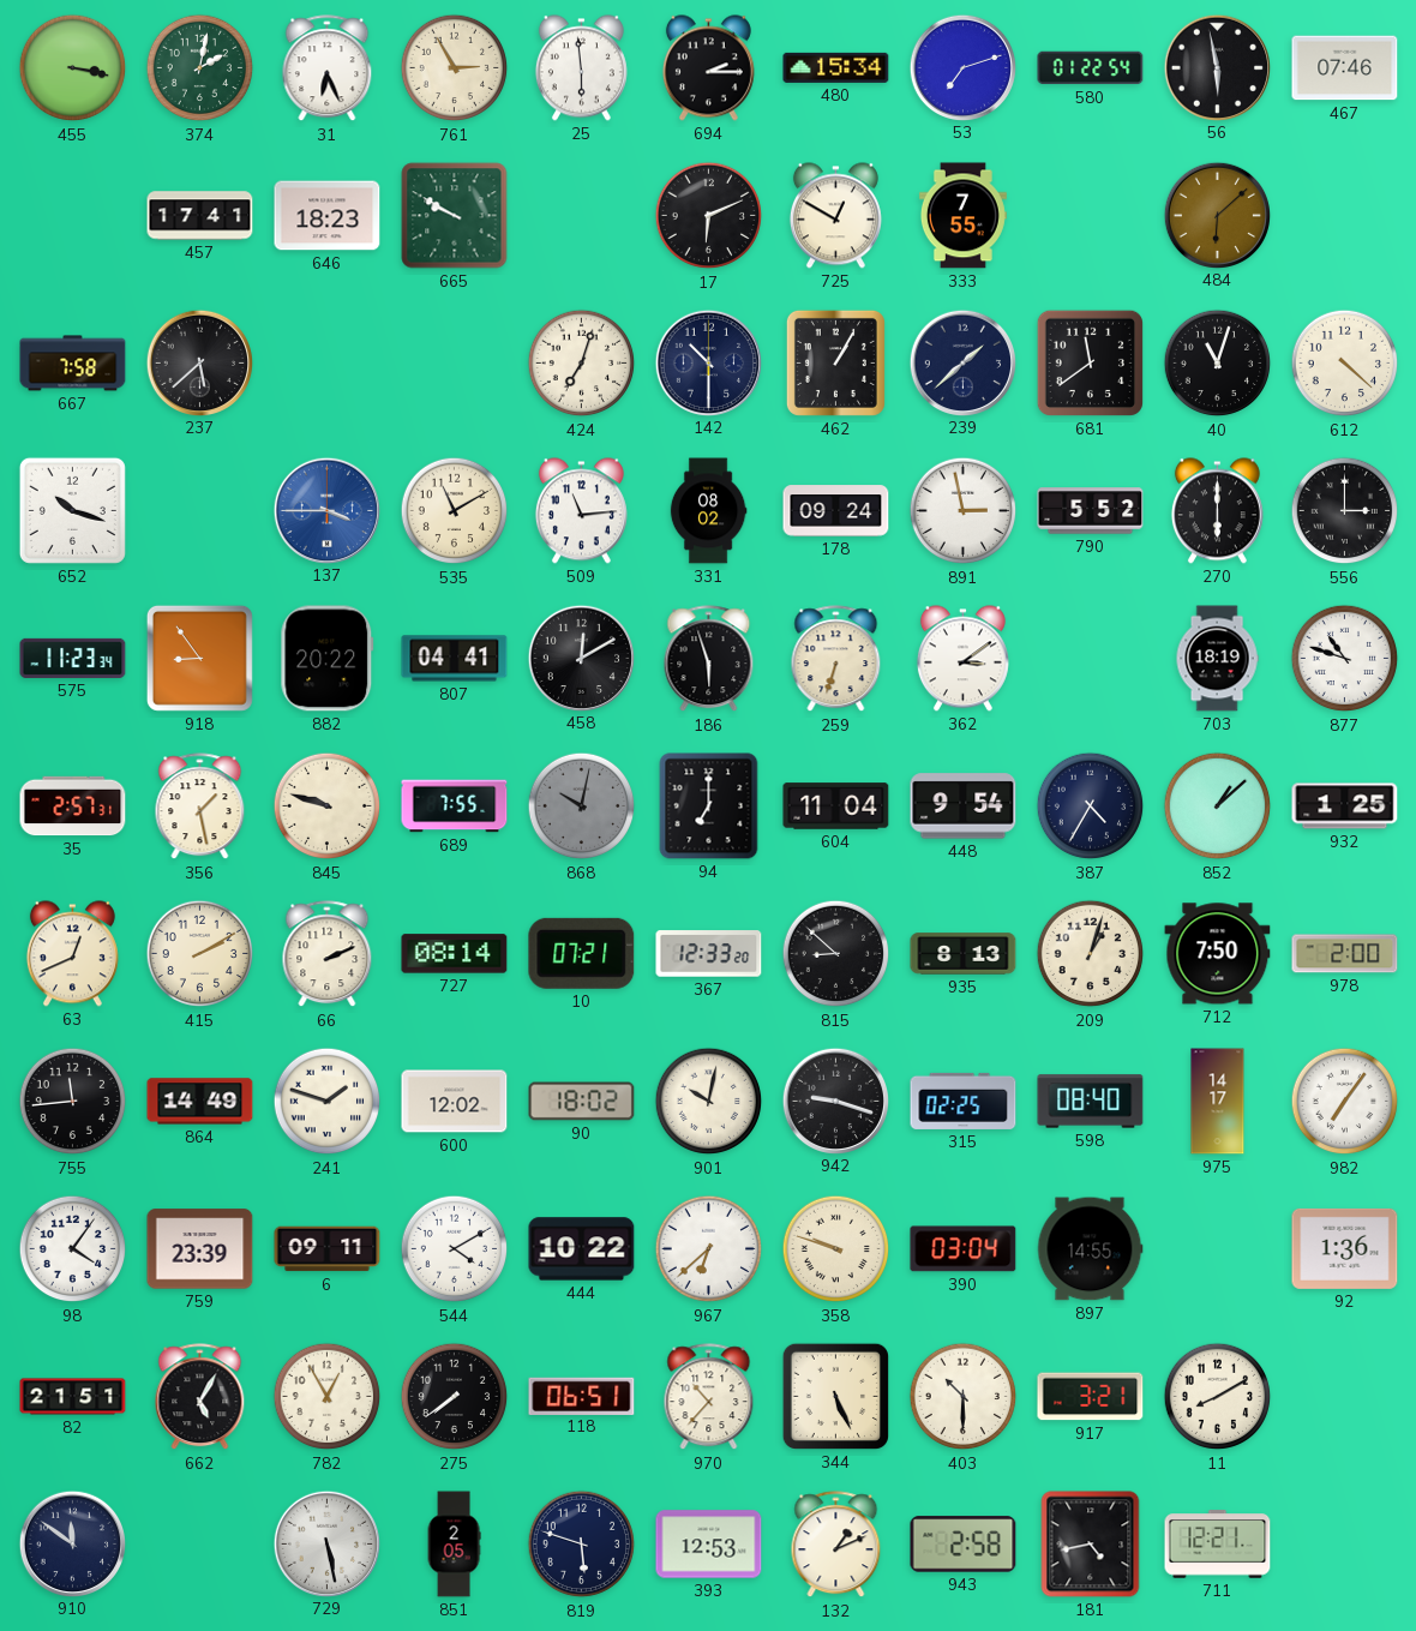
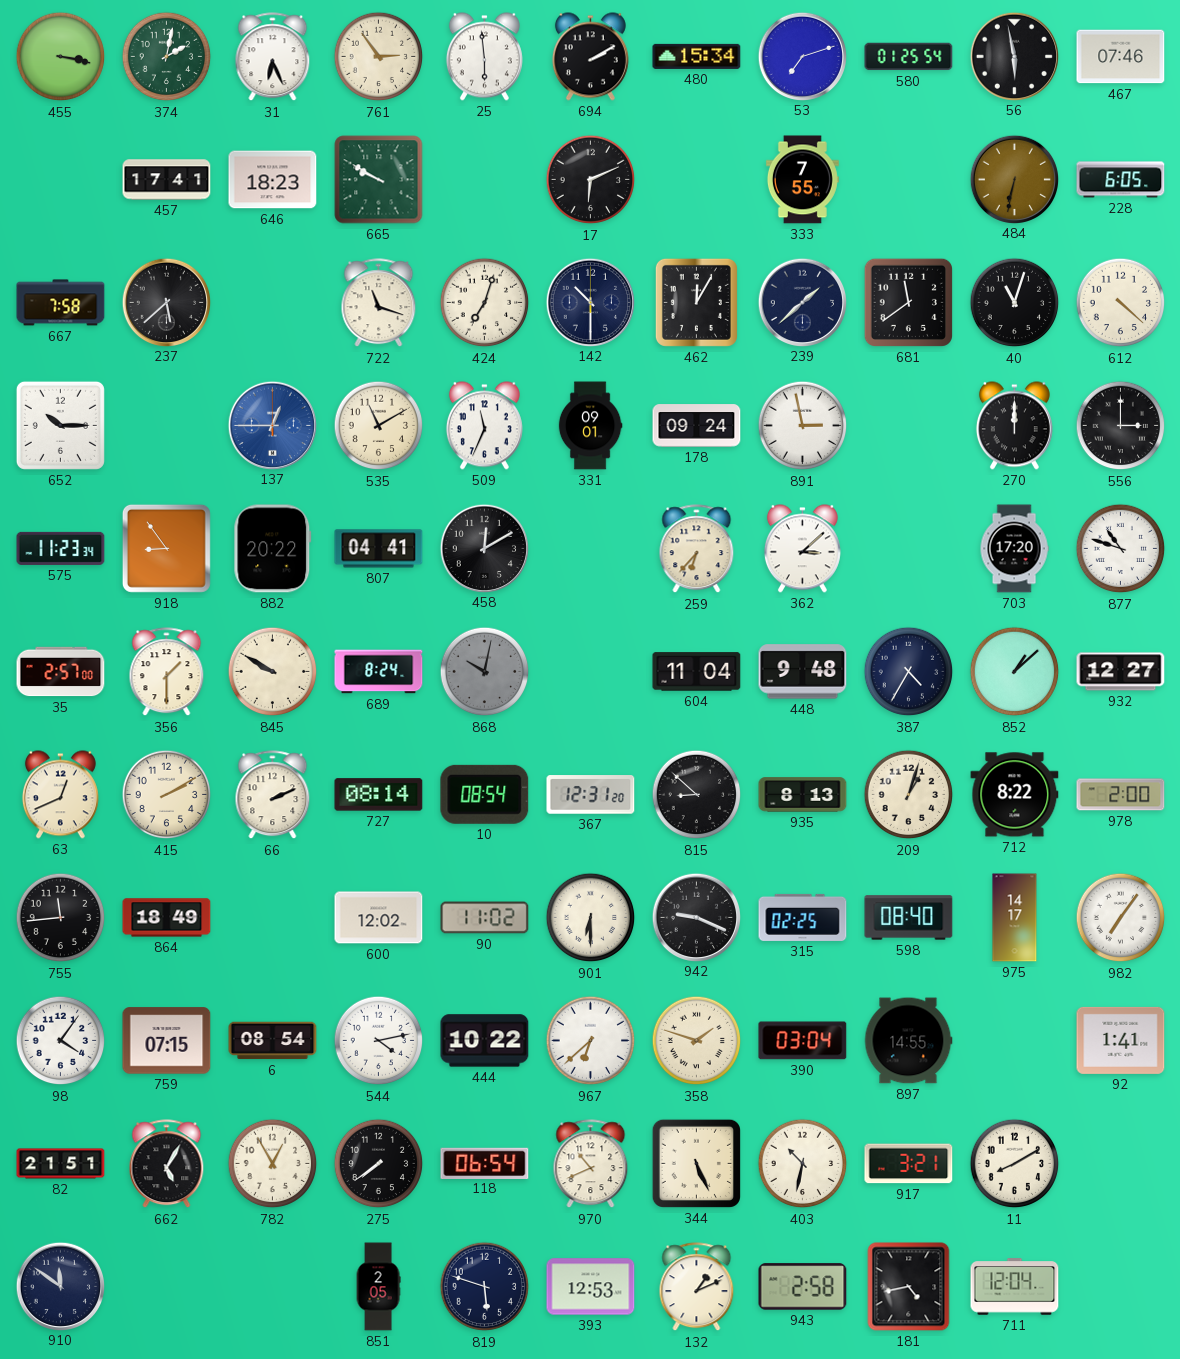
761: 2:55 -> 2:54
694: 2:15 -> 2:10
580: 01:22 -> 01:25
725: 12:50 -> none
484: 6:08 -> 6:32
228: none -> 6:05
722: none -> 11:18
462: 1:05 -> 12:05
652: 10:18 -> 10:15
137: 3:45 -> 12:45
509: 11:14 -> 11:34
331: 08:02 -> 09:01
790: 5:52 -> none
270: 6:00 -> 12:00
186: 5:57 -> none
259: 6:33 -> 6:37
362: 3:09 -> 3:08
703: 18:19 -> 17:20
35: 2:57:31 -> 2:57:00
356: 1:28 -> 1:30
845: 9:48 -> 9:50
689: 7:55 -> 8:24
94: 7:00 -> none
448: 9:54 -> 9:48
932: 1:25 -> 12:27
10: 07:21 -> 08:54
367: 12:33 -> 12:31
712: 7:50 -> 8:22
864: 14:49 -> 18:49
241: 1:48 -> none
90: 18:02 -> 11:02
901: 10:02 -> 6:30
942: 9:18 -> 9:19
759: 23:39 -> 07:15
6: 09:11 -> 08:54
544: 4:10 -> 4:13
358: 9:48 -> 1:48
92: 1:36 -> 1:41
118: 06:51 -> 06:54
970: 10:37 -> 10:41
403: 10:30 -> 10:32
729: 5:28 -> none
711: 12:21 -> 12:04
